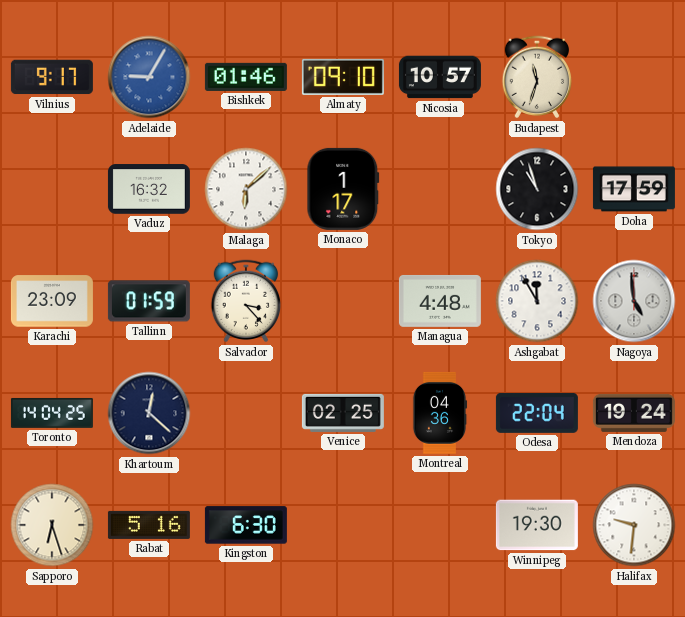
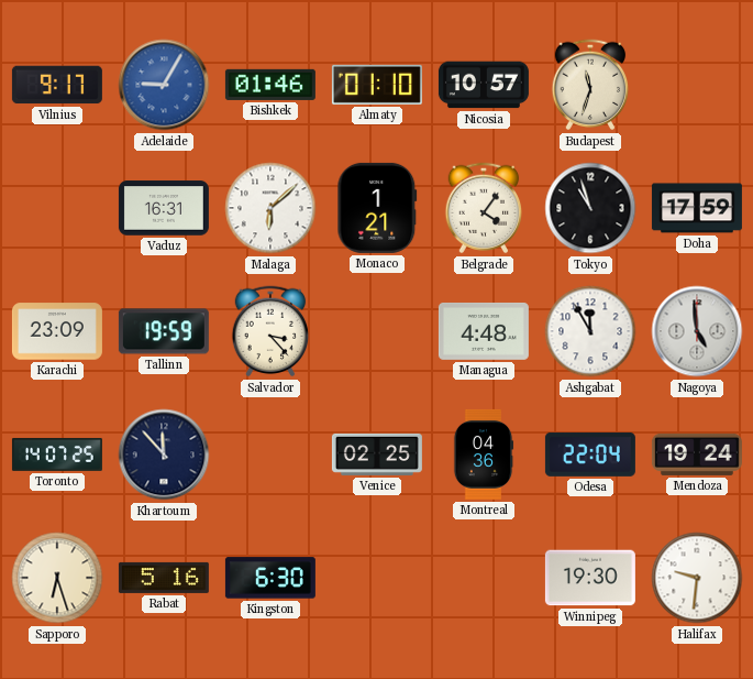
Almaty: 09:10 -> 01:10
Vaduz: 16:32 -> 16:31
Monaco: 1:17 -> 1:21
Belgrade: none -> 4:06
Tallinn: 01:59 -> 19:59
Toronto: 14:04 -> 14:07
Khartoum: 12:22 -> 11:53
